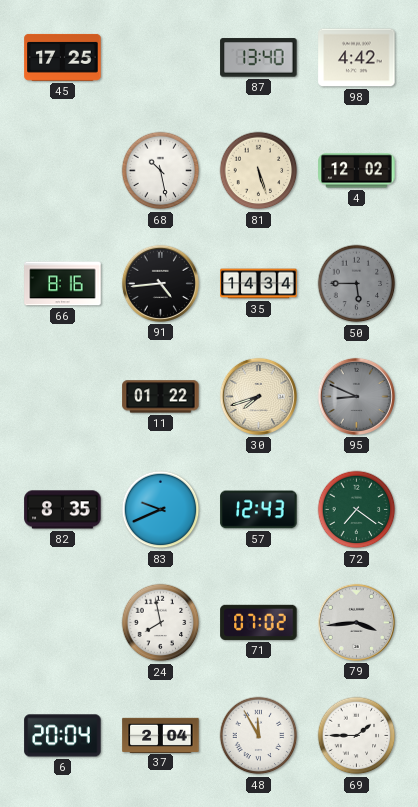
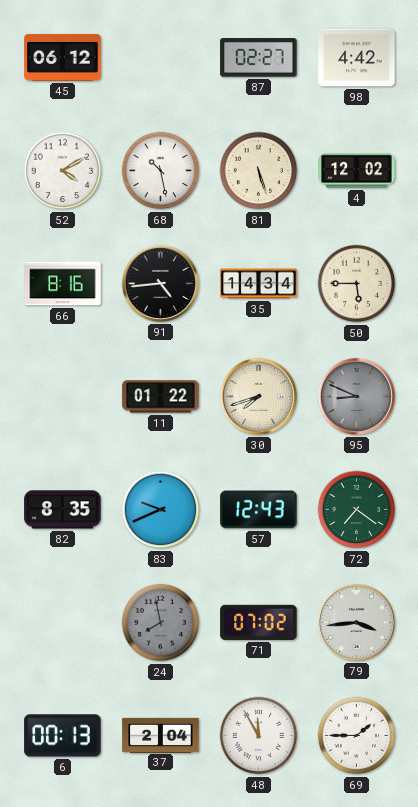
45: 17:25 -> 06:12
87: 13:40 -> 02:27
52: none -> 4:10
50 dial: grey -> cream
24 dial: white -> grey
6: 20:04 -> 00:13
